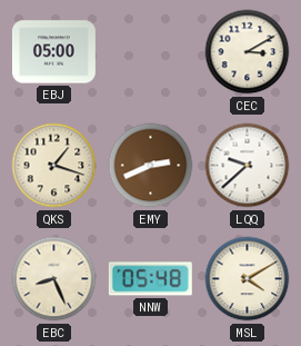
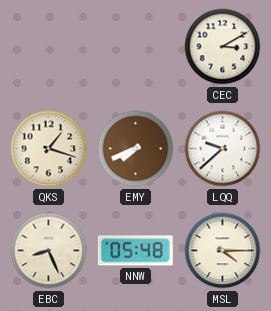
EBJ: 05:00 -> none
EMY: 2:41 -> 7:41
MSL: 4:10 -> 4:15
